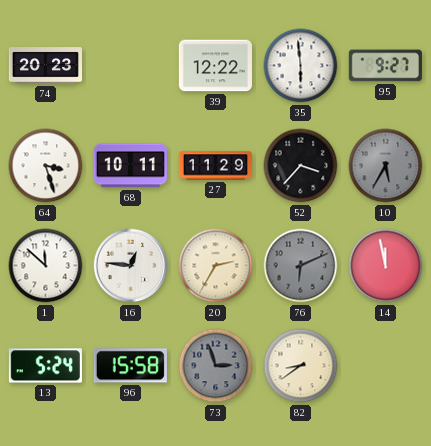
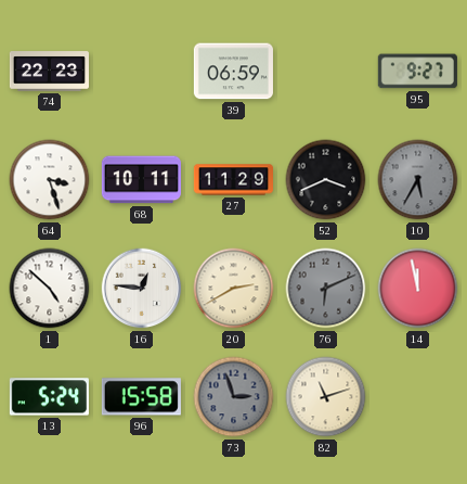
74: 20:23 -> 22:23
39: 12:22 -> 06:59
35: 5:59 -> none
52: 3:37 -> 3:41
1: 11:52 -> 4:52
20: 2:35 -> 2:40
82: 8:39 -> 11:12
